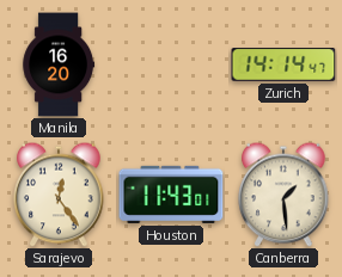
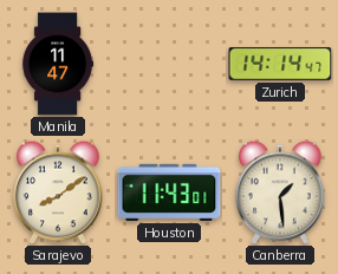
Manila: 16:20 -> 11:47
Sarajevo: 12:24 -> 8:09
